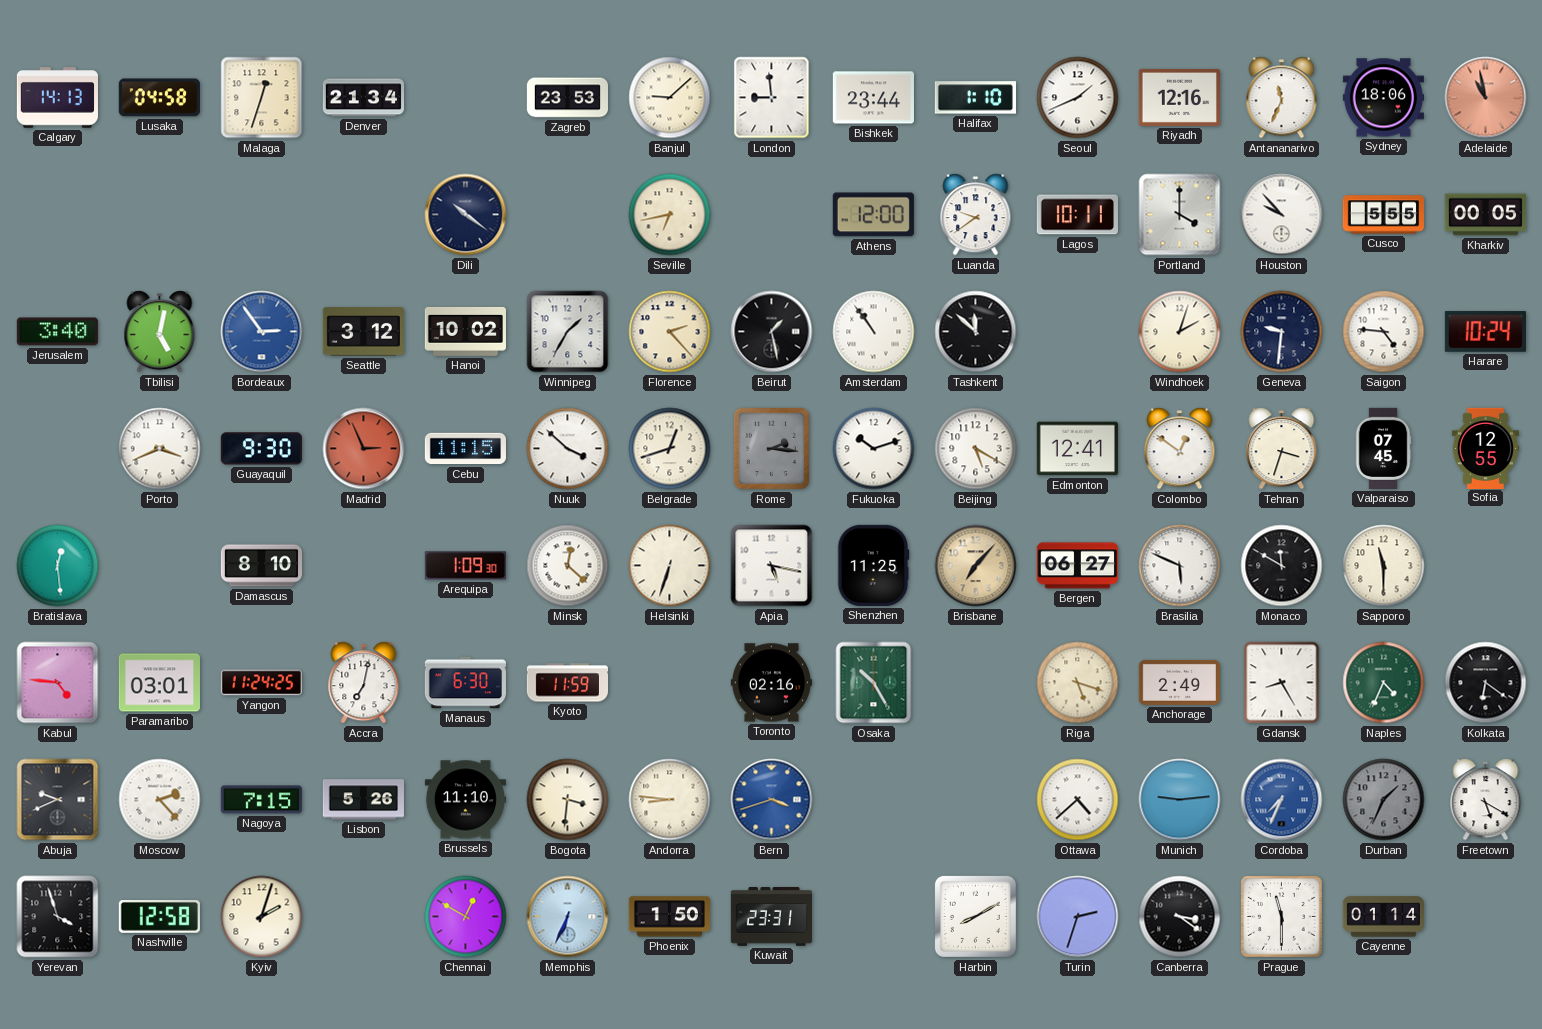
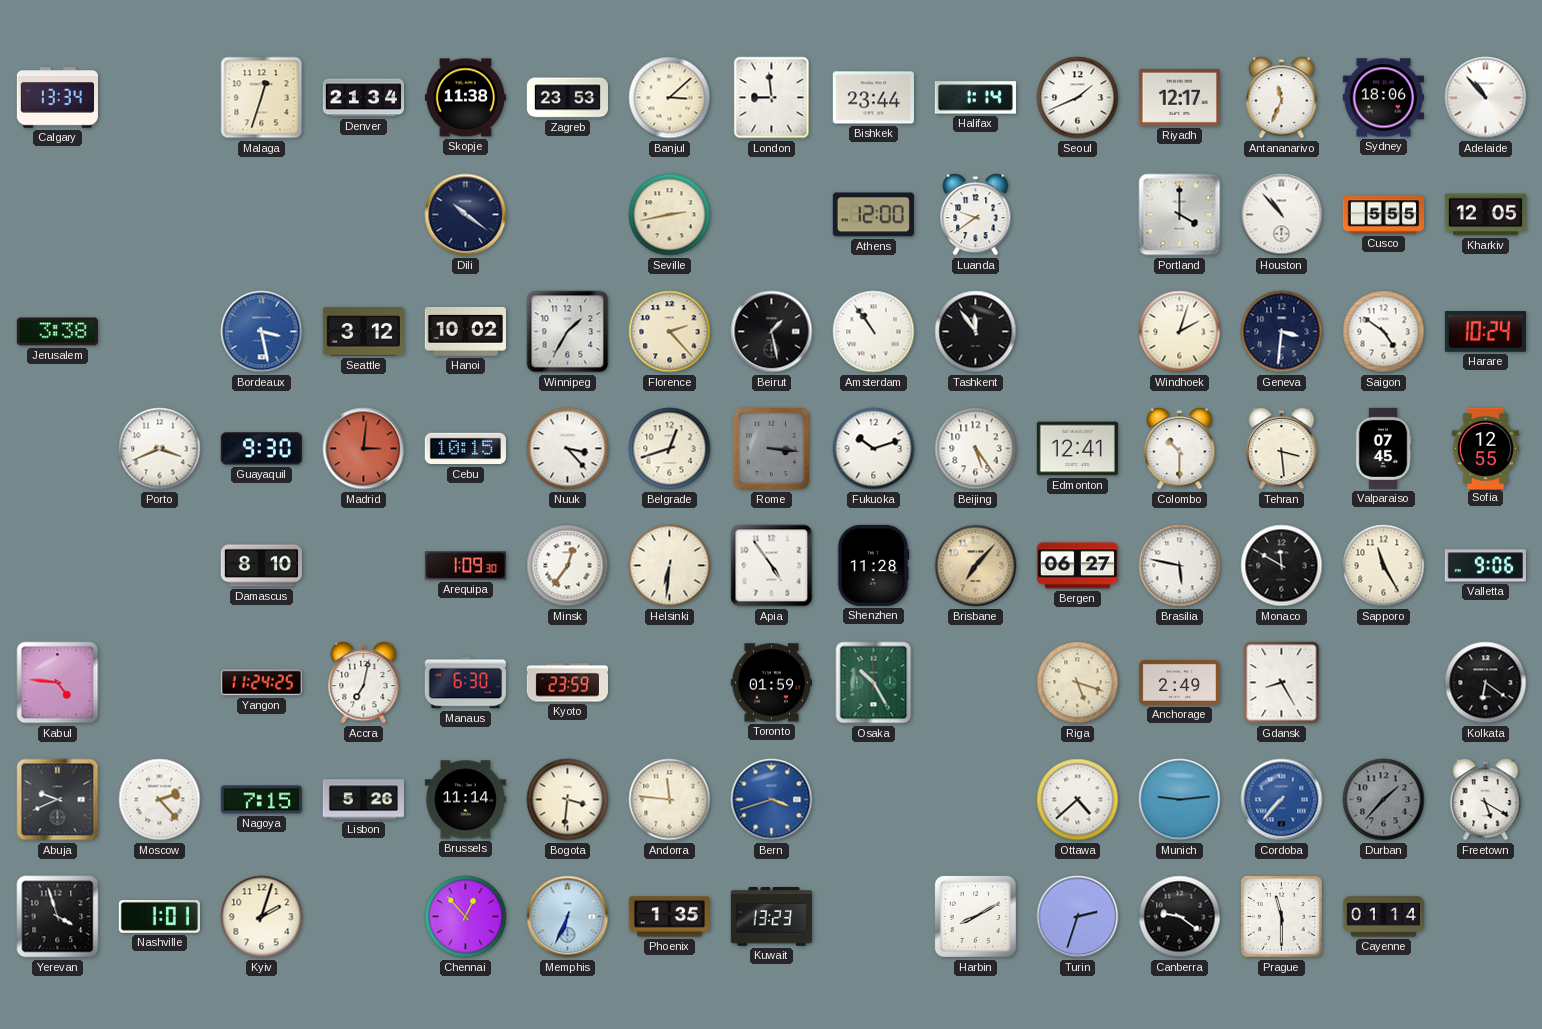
Calgary: 14:13 -> 13:34
Lusaka: 04:58 -> none
Skopje: none -> 11:38
Banjul: 9:08 -> 3:08
Halifax: 1:10 -> 1:14
Riyadh: 12:16 -> 12:17
Adelaide: 10:58 -> 10:53
Adelaide dial: salmon -> white
Seville: 6:43 -> 2:43
Lagos: 10:11 -> none
Houston: 9:53 -> 10:53
Kharkiv: 00:05 -> 12:05
Jerusalem: 3:40 -> 3:38
Tbilisi: 5:02 -> none
Bordeaux: 2:54 -> 3:28
Tashkent: 11:52 -> 11:54
Geneva: 9:31 -> 3:31
Saigon: 4:46 -> 4:51
Madrid: 2:56 -> 3:01
Cebu: 11:15 -> 10:15
Nuuk: 3:52 -> 3:23
Rome: 2:16 -> 3:16
Beijing: 5:20 -> 5:24
Colombo: 12:51 -> 10:30
Tehran: 3:33 -> 3:29
Bratislava: 12:29 -> none
Minsk: 12:22 -> 12:36
Helsinki: 6:33 -> 6:31
Apia: 5:17 -> 4:54
Shenzhen: 11:25 -> 11:28
Brasilia: 5:49 -> 5:47
Sapporo: 11:30 -> 11:25
Valletta: none -> 9:06
Paramaribo: 03:01 -> none
Kyoto: 11:59 -> 23:59
Toronto: 02:16 -> 01:59
Naples: 4:34 -> none
Brussels: 11:10 -> 11:14
Andorra: 8:46 -> 11:46
Cordoba: 7:34 -> 7:37
Durban: 1:34 -> 1:37
Nashville: 12:58 -> 1:01
Chennai: 12:50 -> 12:53
Phoenix: 1:50 -> 1:35
Kuwait: 23:31 -> 13:23
Canberra: 3:21 -> 9:21
